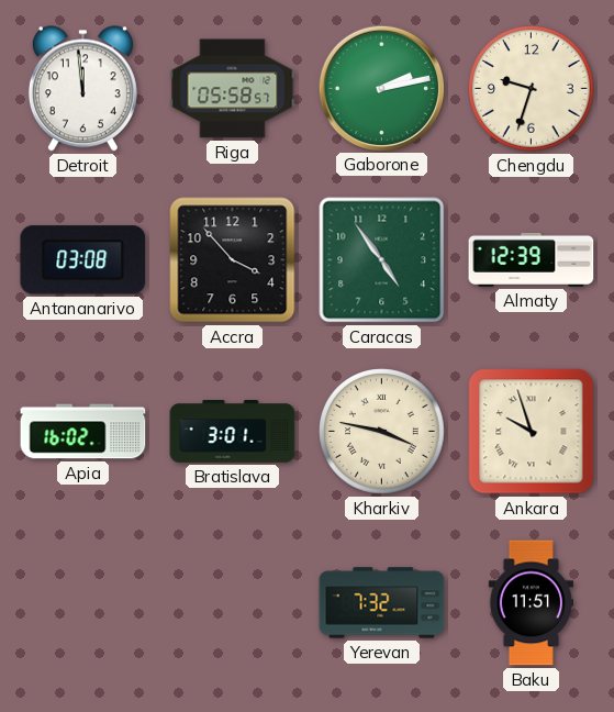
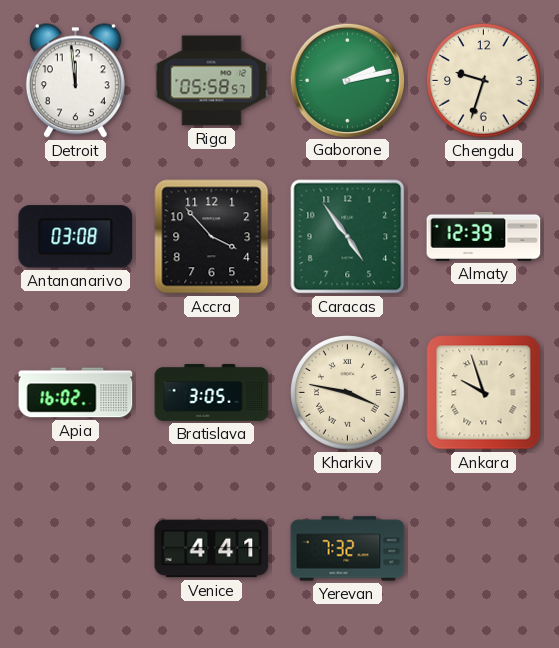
Bratislava: 3:01 -> 3:05
Venice: none -> 4:41
Baku: 11:51 -> none
